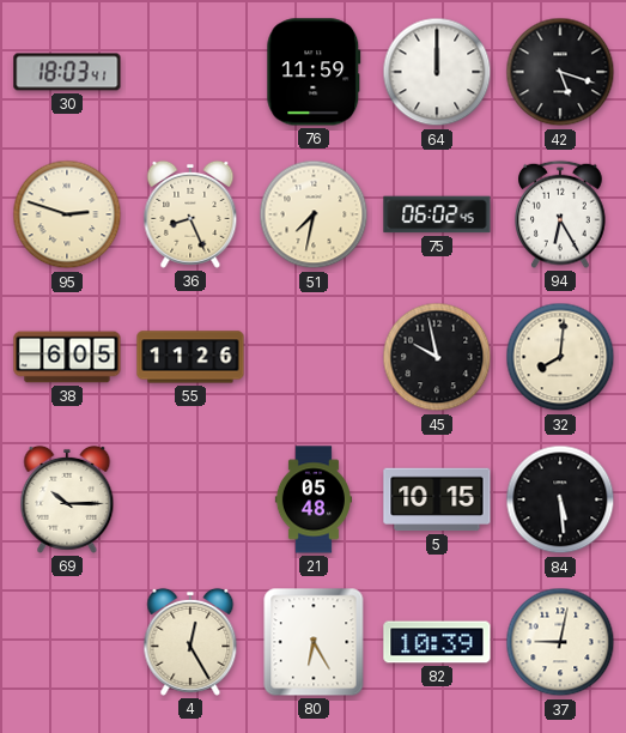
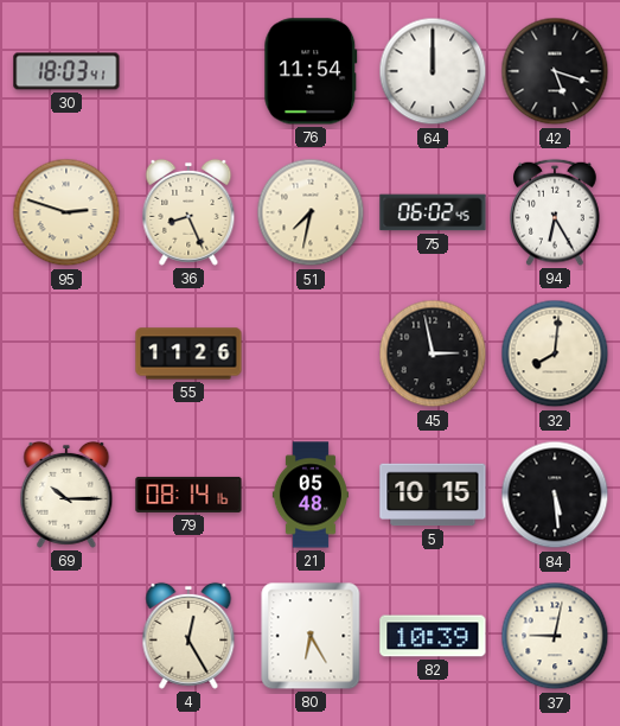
76: 11:59 -> 11:54
38: 6:05 -> none
45: 9:58 -> 2:58
79: none -> 08:14
